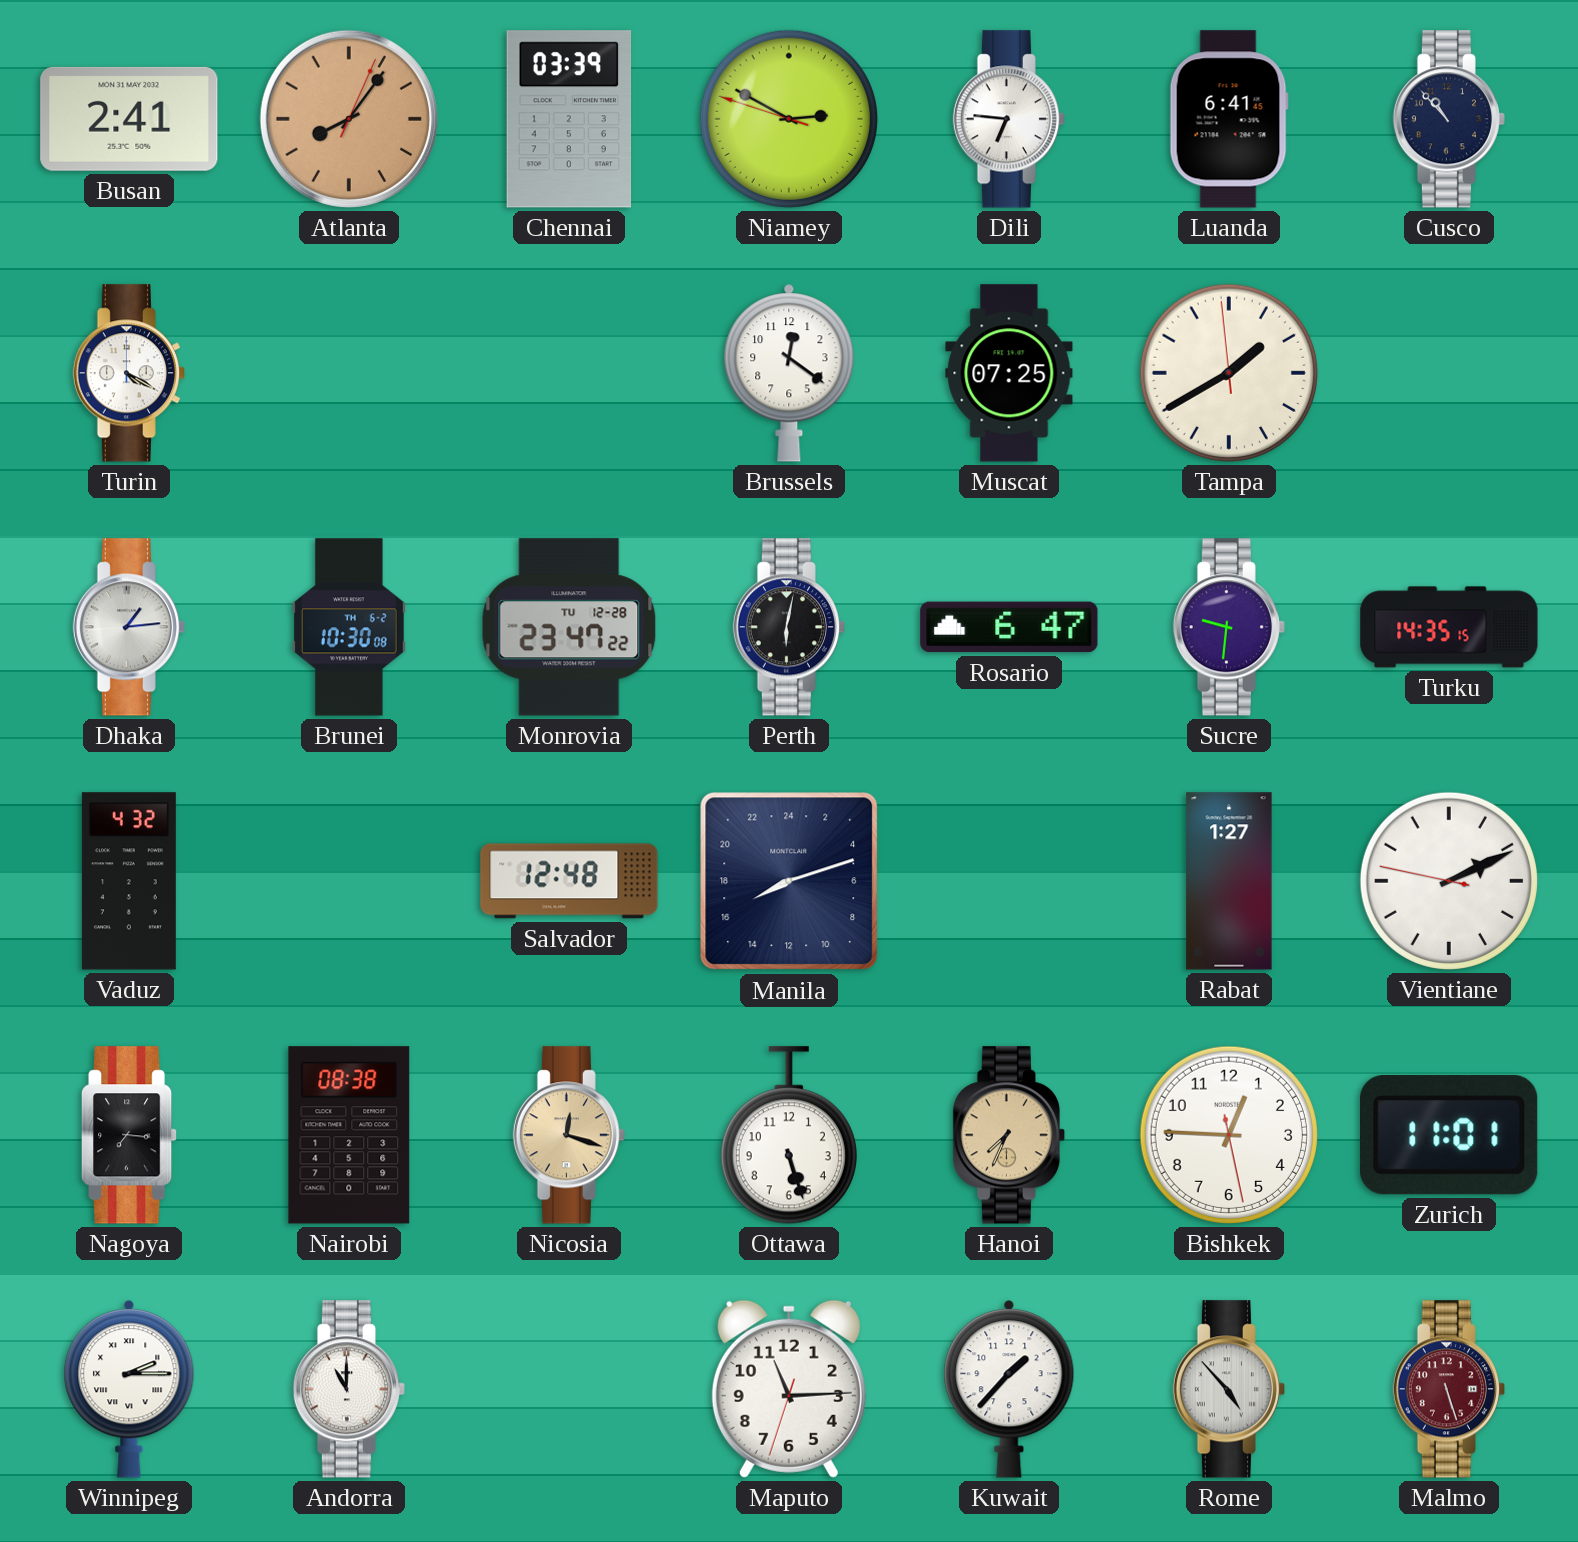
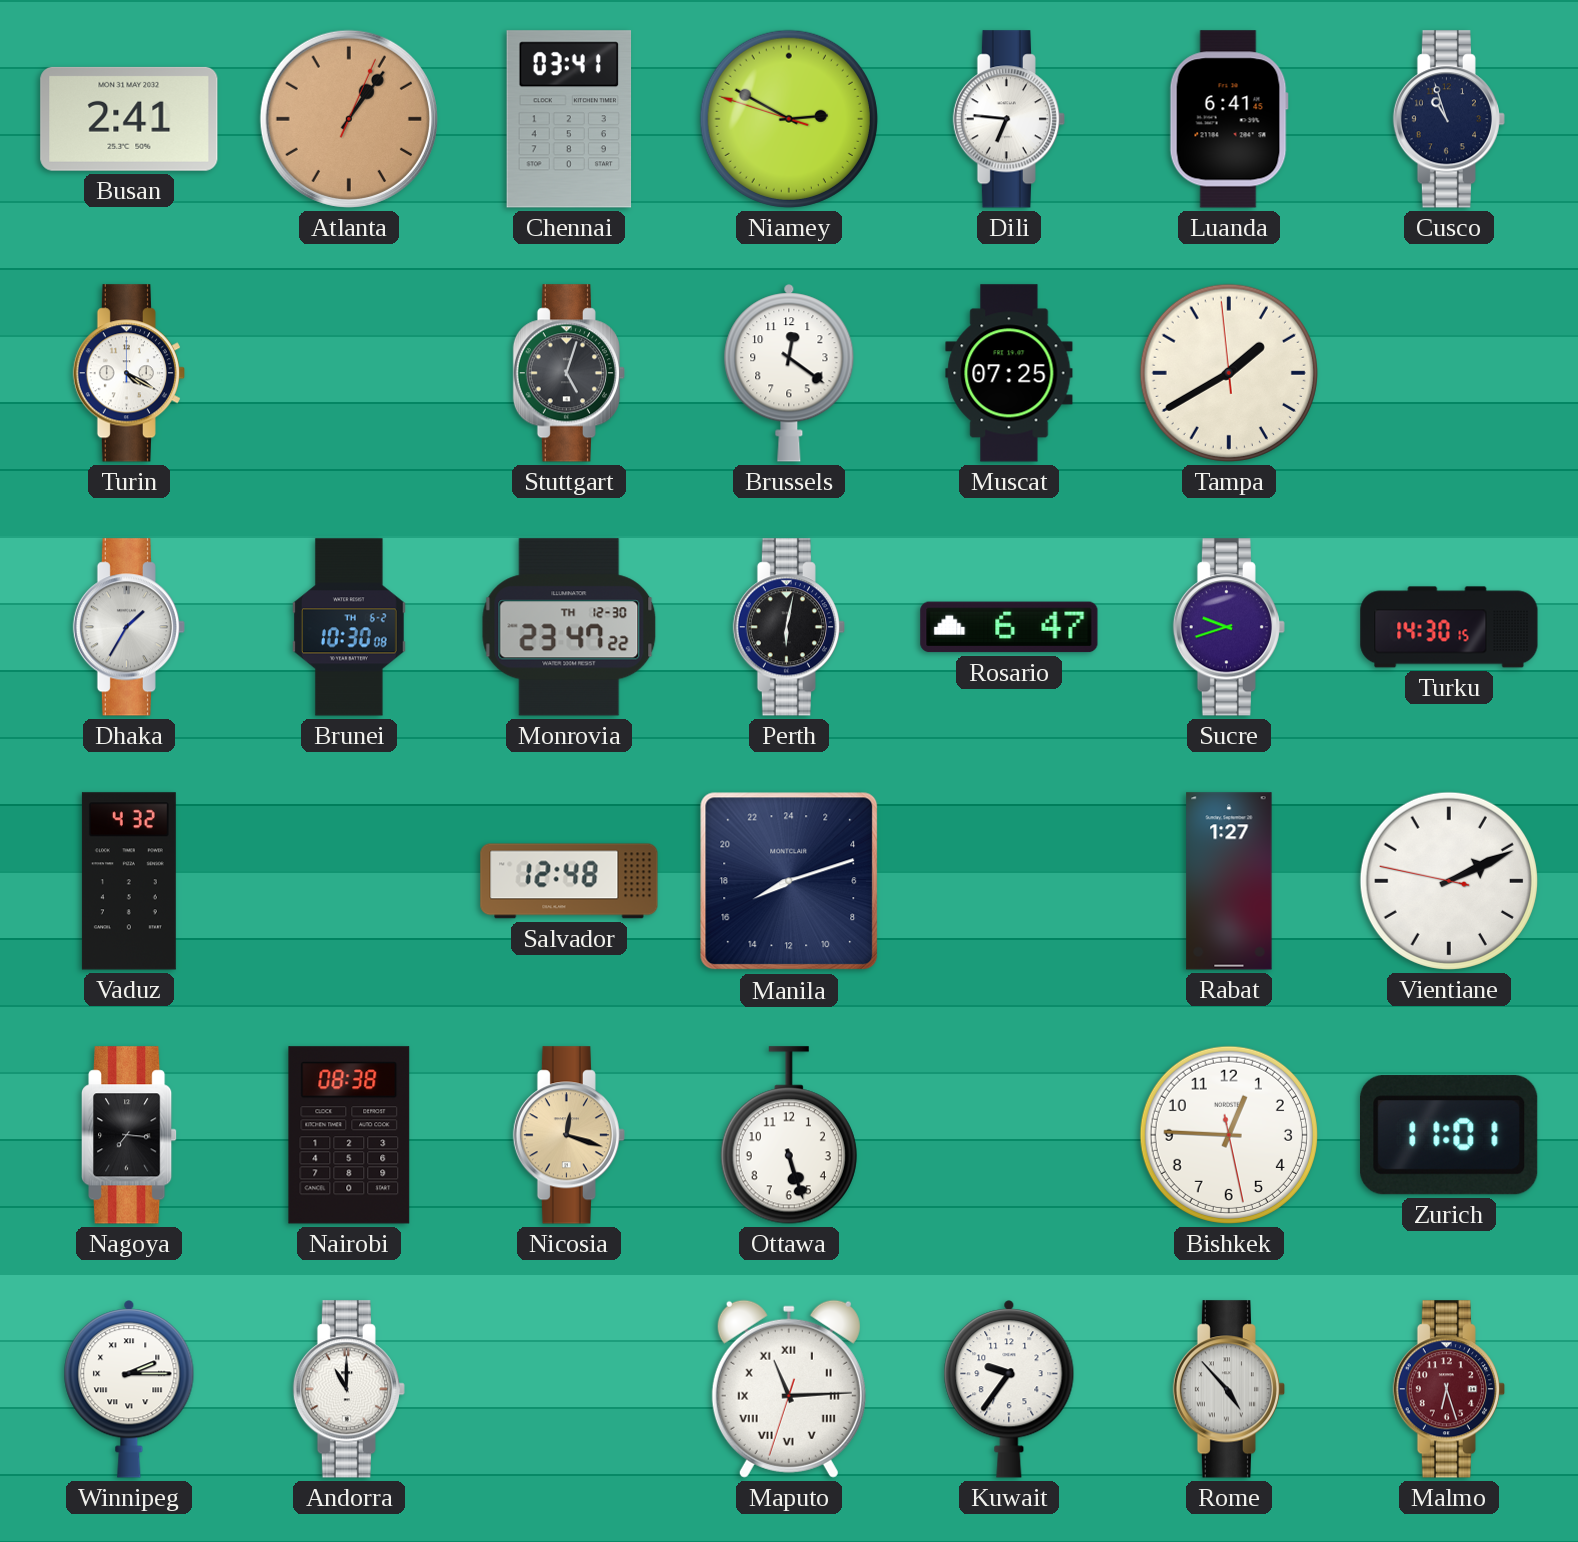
Atlanta: 8:06 -> 1:06
Chennai: 03:39 -> 03:41
Cusco: 10:53 -> 10:57
Stuttgart: none -> 5:03
Dhaka: 1:14 -> 1:35
Monrovia date: TU 12-28 -> TH 12-30
Sucre: 9:31 -> 9:42
Turku: 14:35 -> 14:30
Hanoi: 7:34 -> none
Maputo numerals: Arabic -> Roman
Kuwait: 1:37 -> 9:36
Malmo: 5:27 -> 6:27
